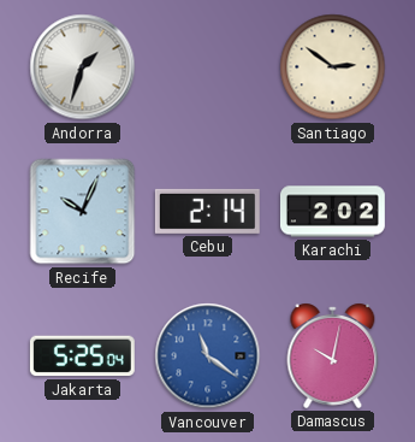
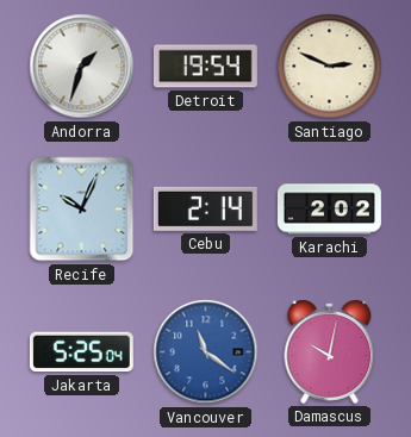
Detroit: none -> 19:54
Santiago: 2:51 -> 2:49
